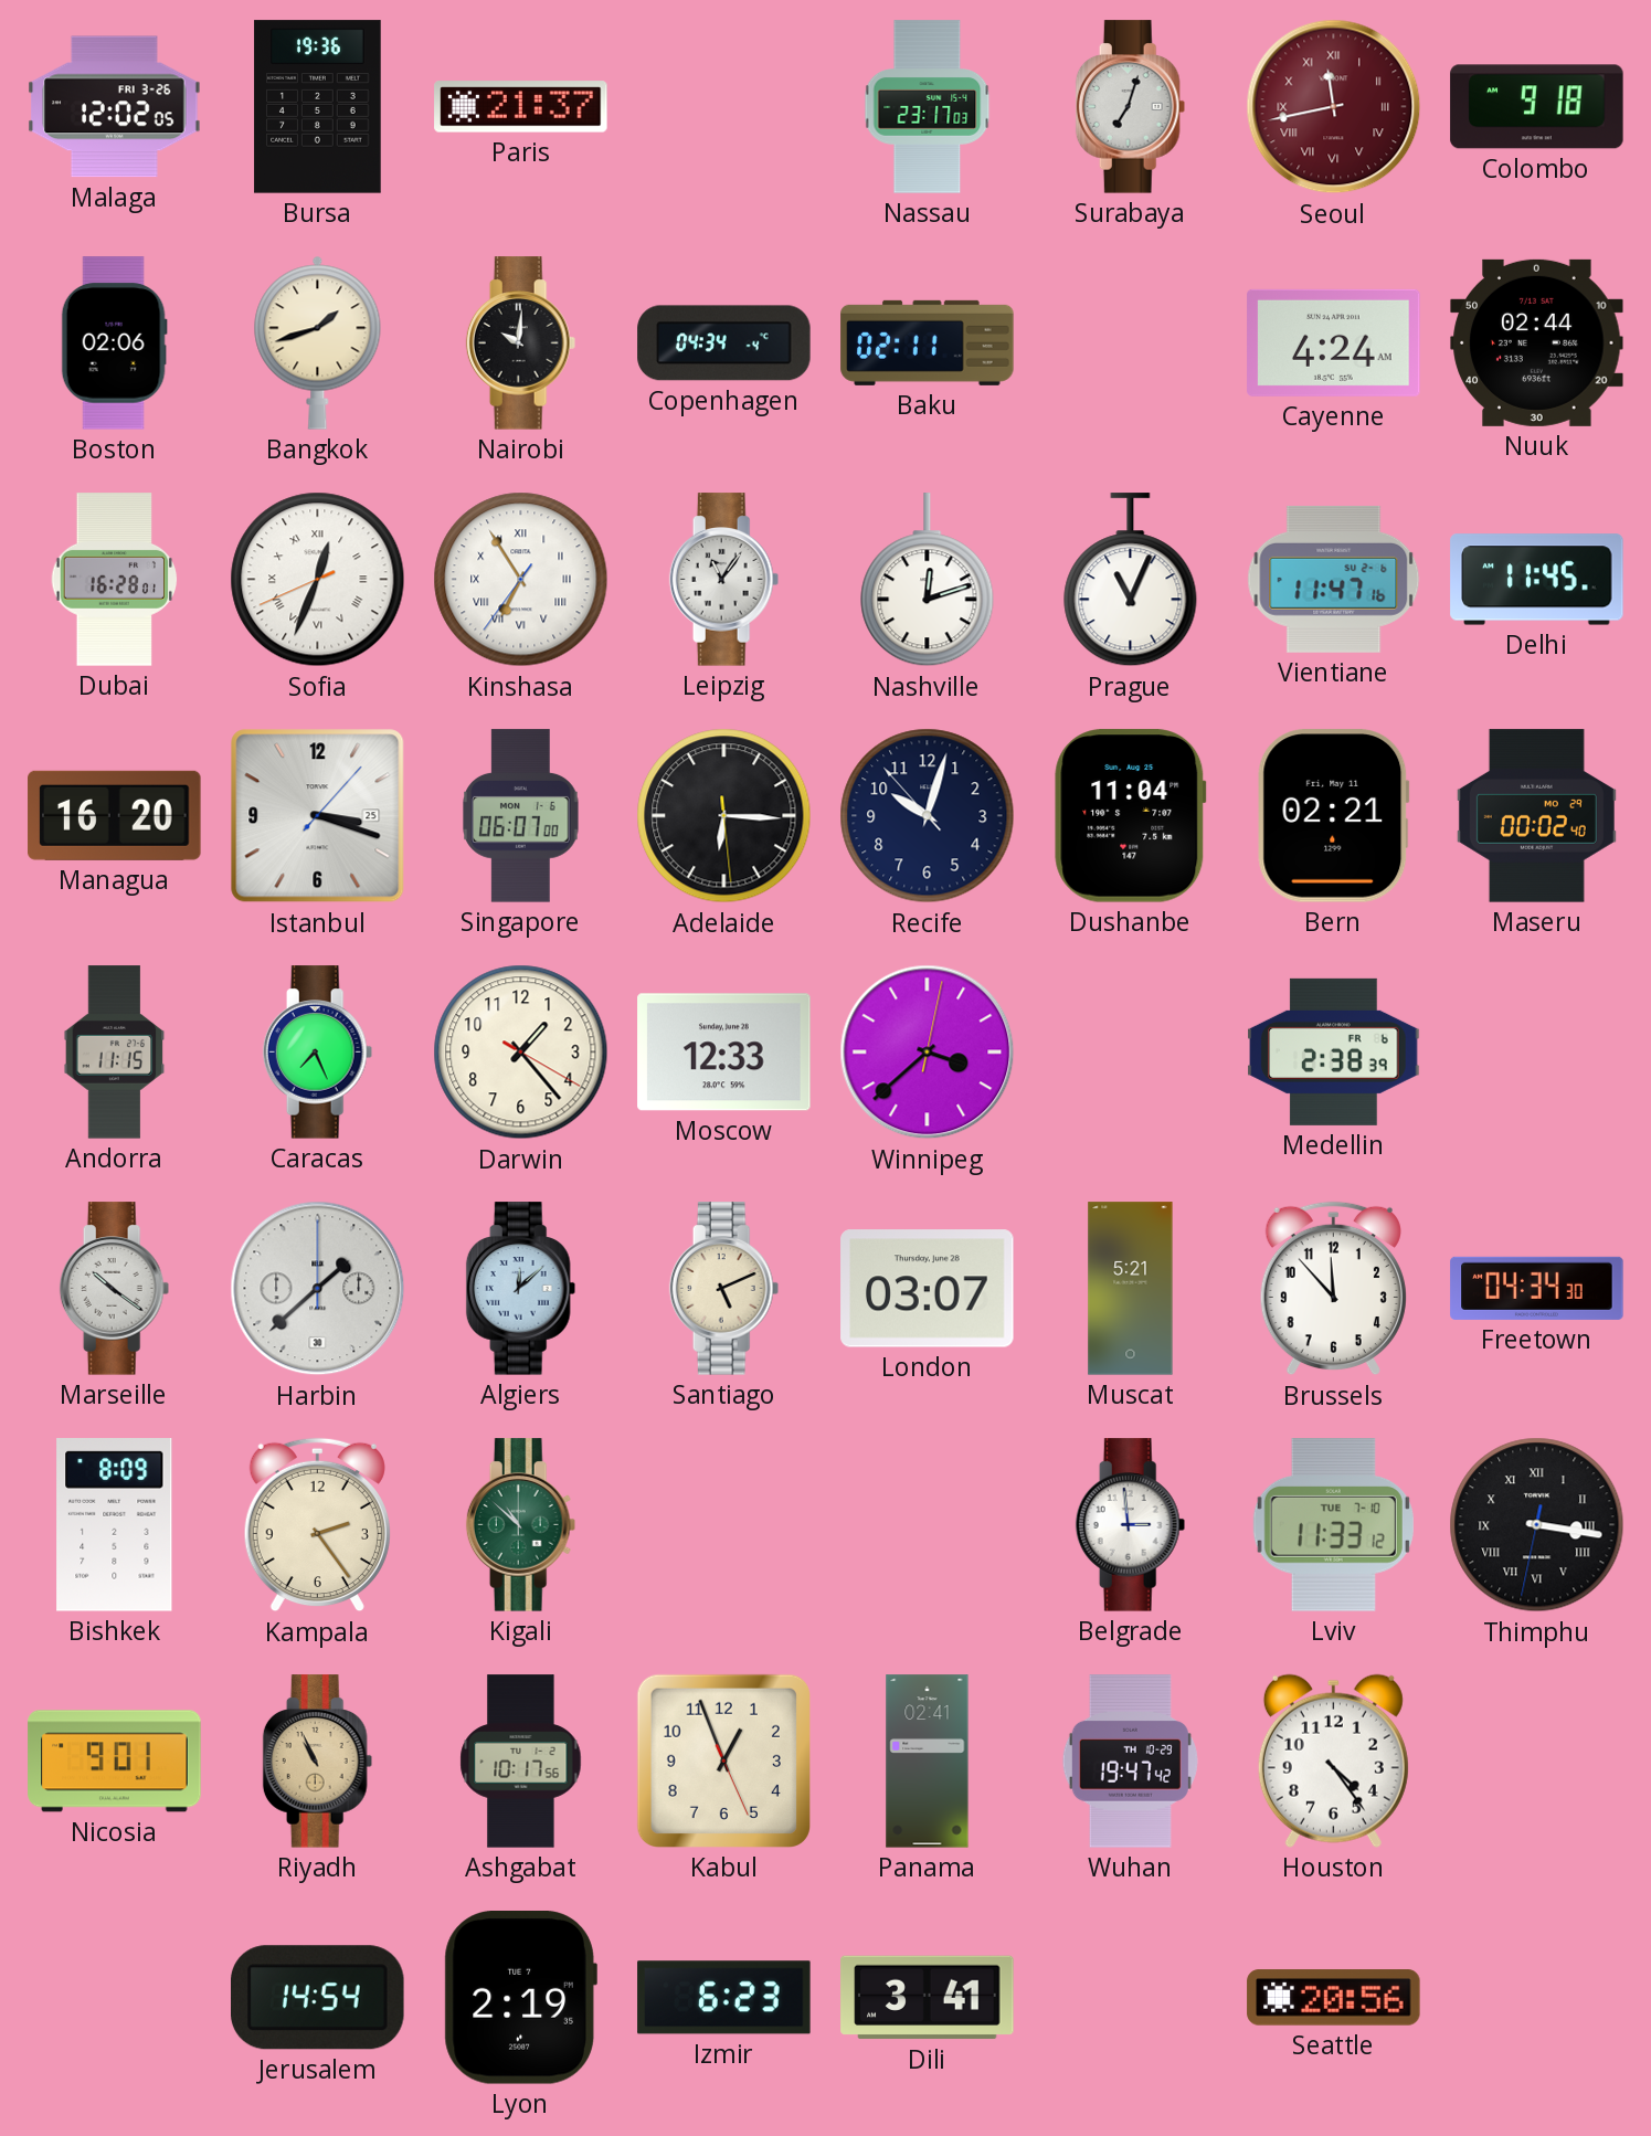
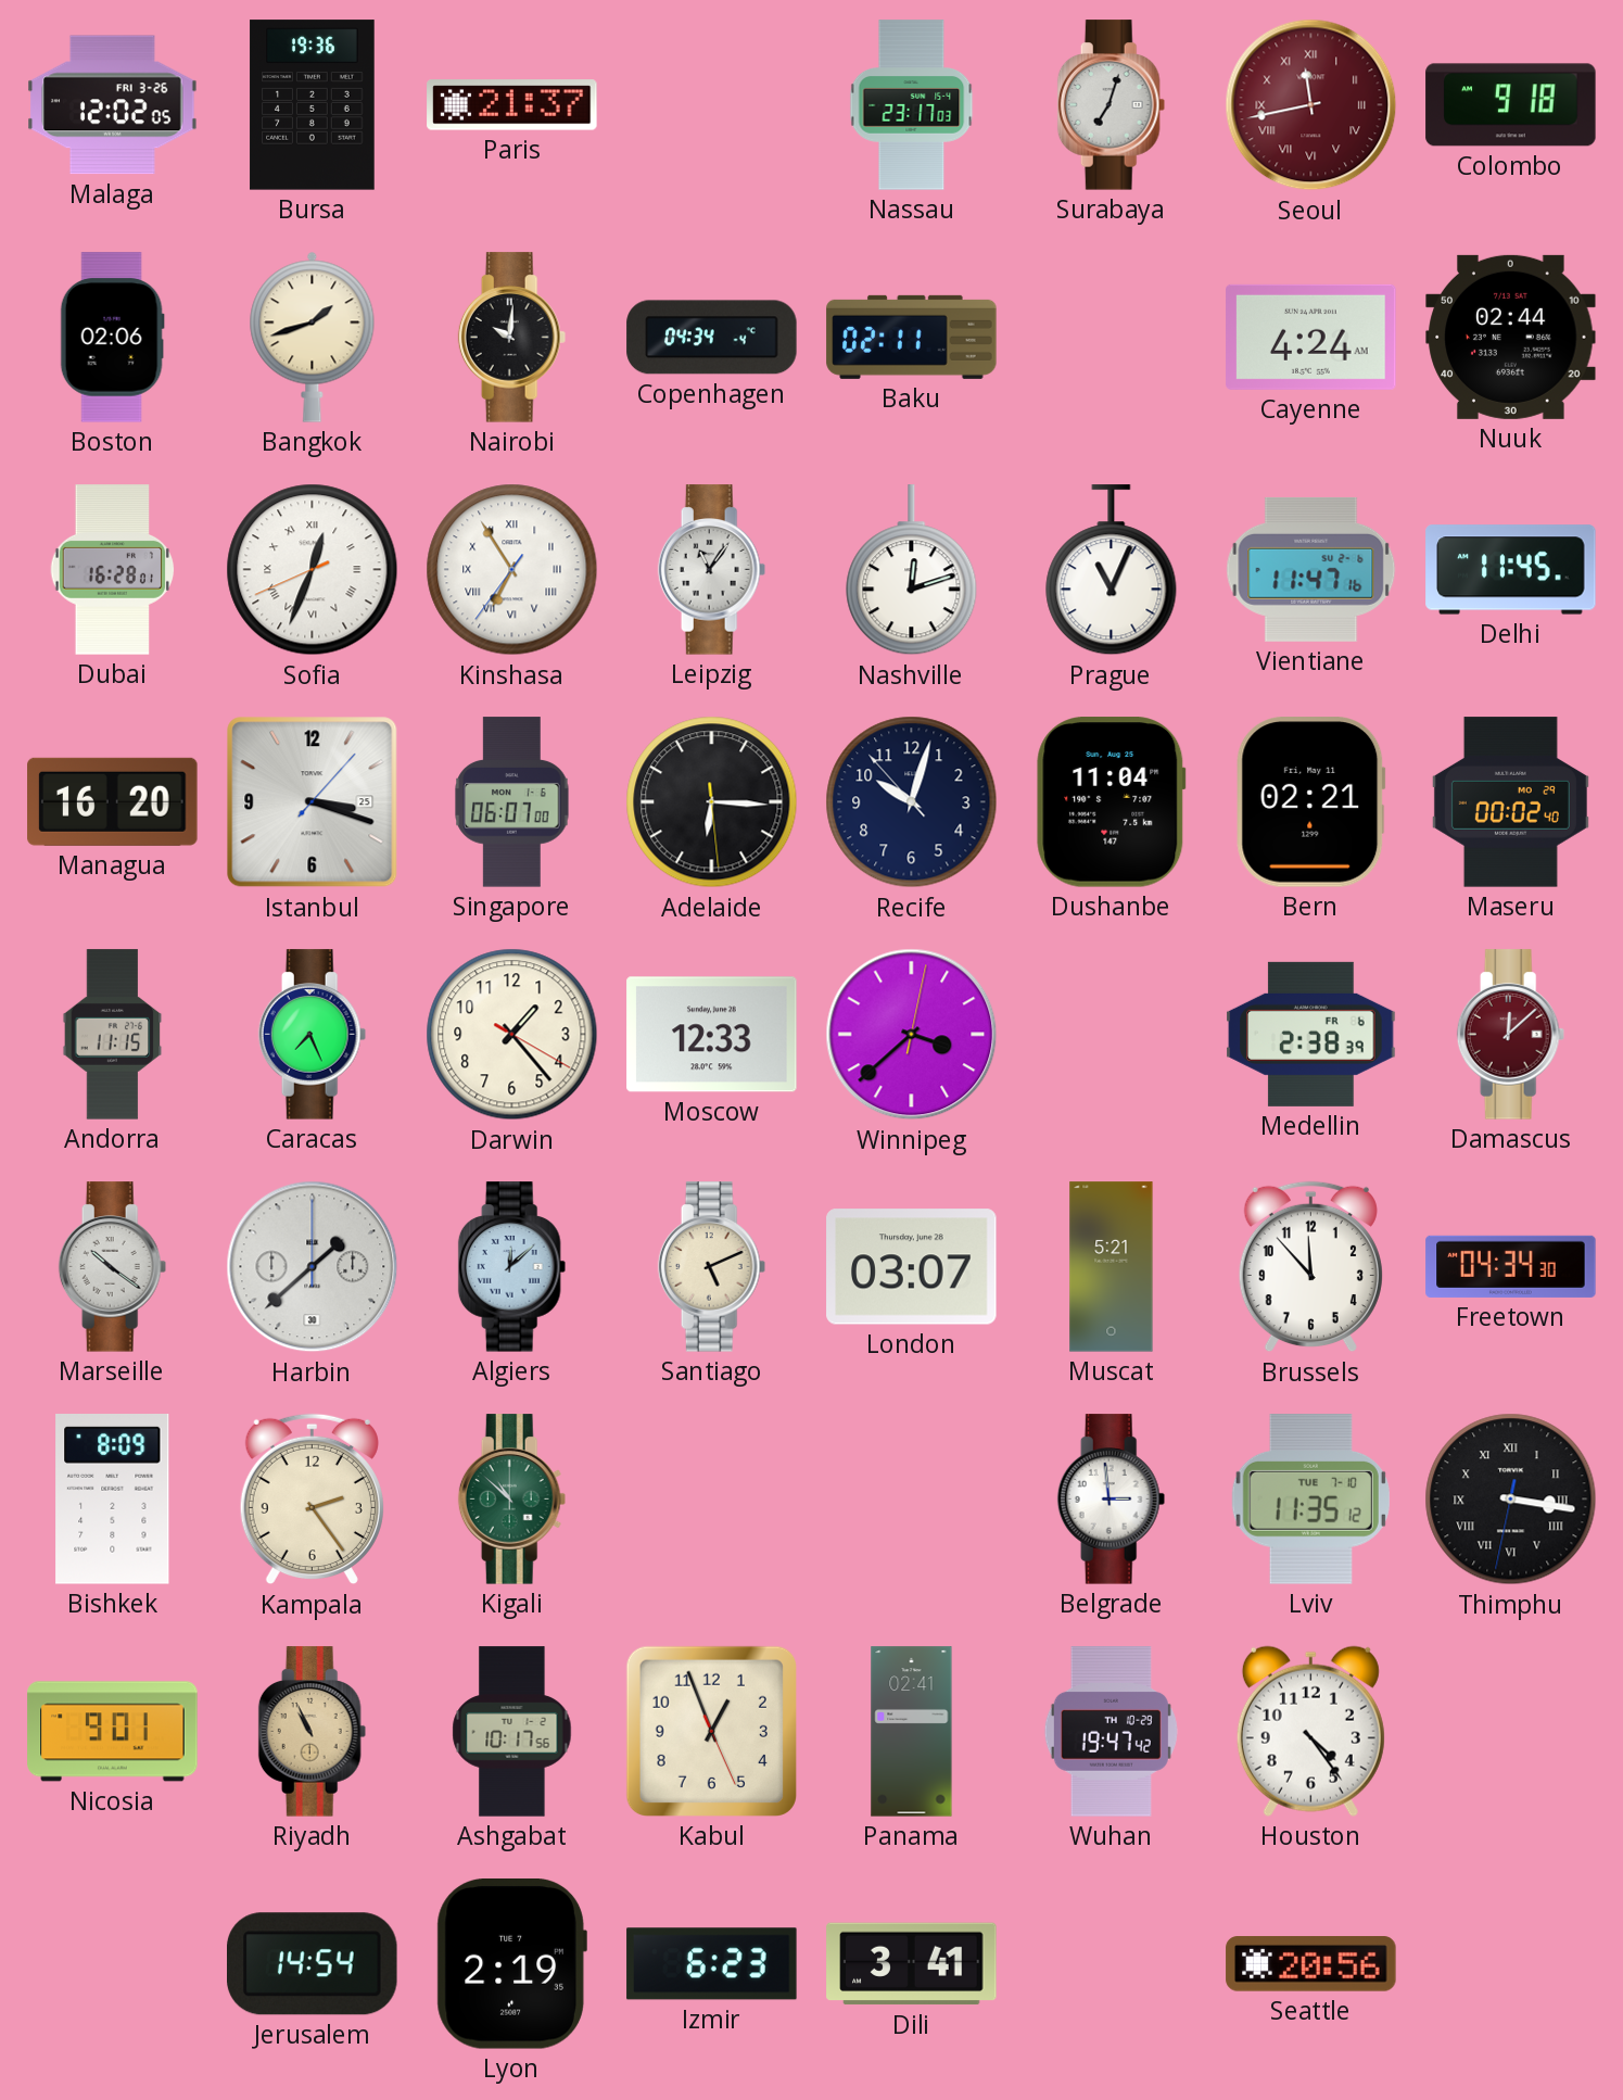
Damascus: none -> 12:08
Lviv: 11:33 -> 11:35
